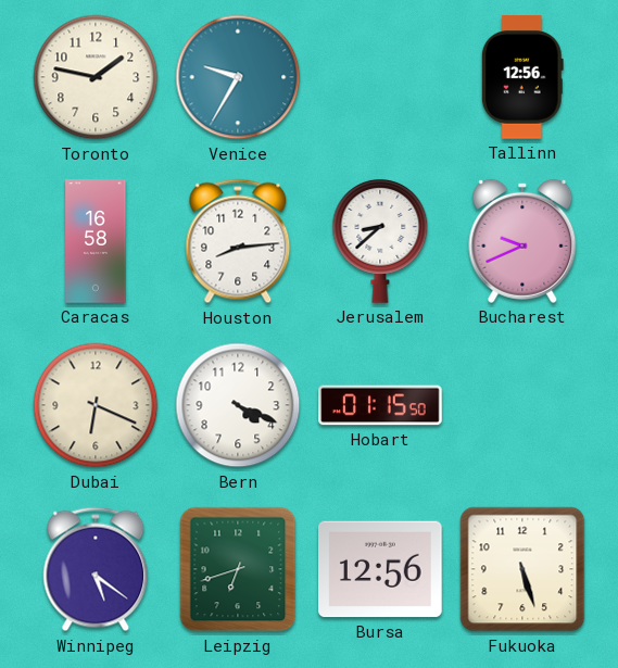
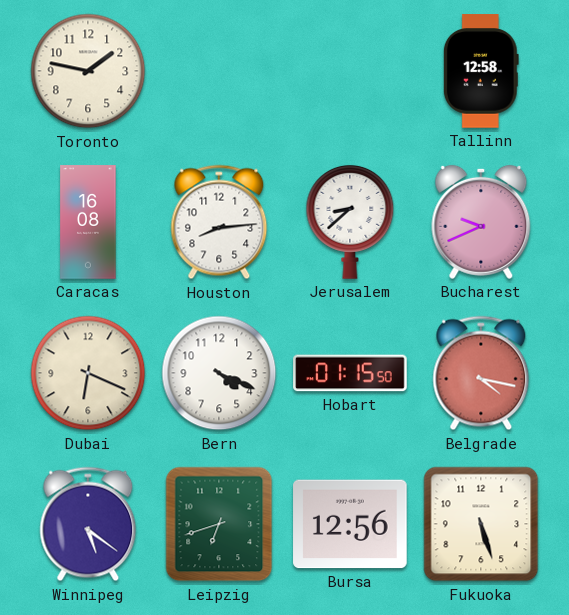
Venice: 9:35 -> none
Tallinn: 12:56 -> 12:58
Caracas: 16:58 -> 16:08
Belgrade: none -> 4:17
